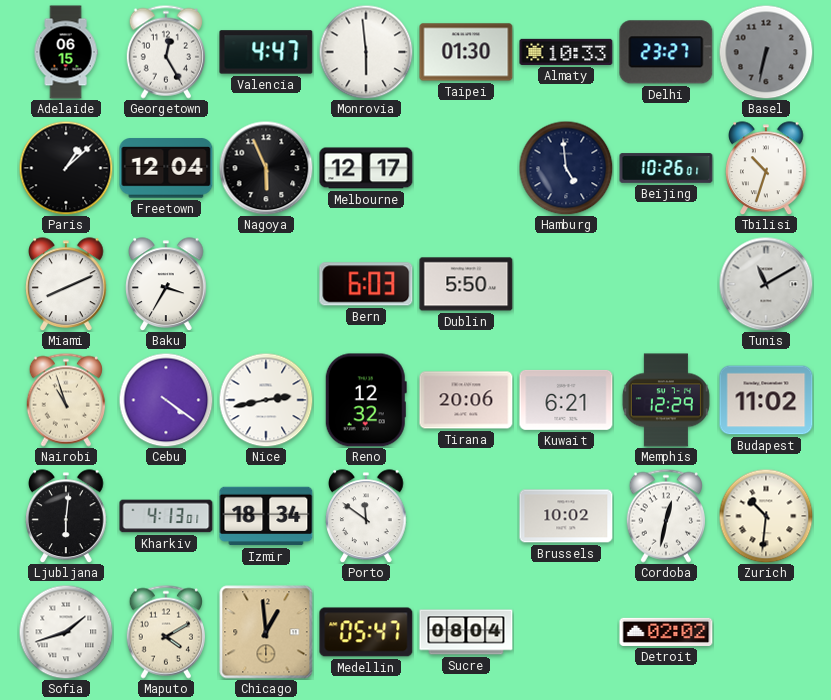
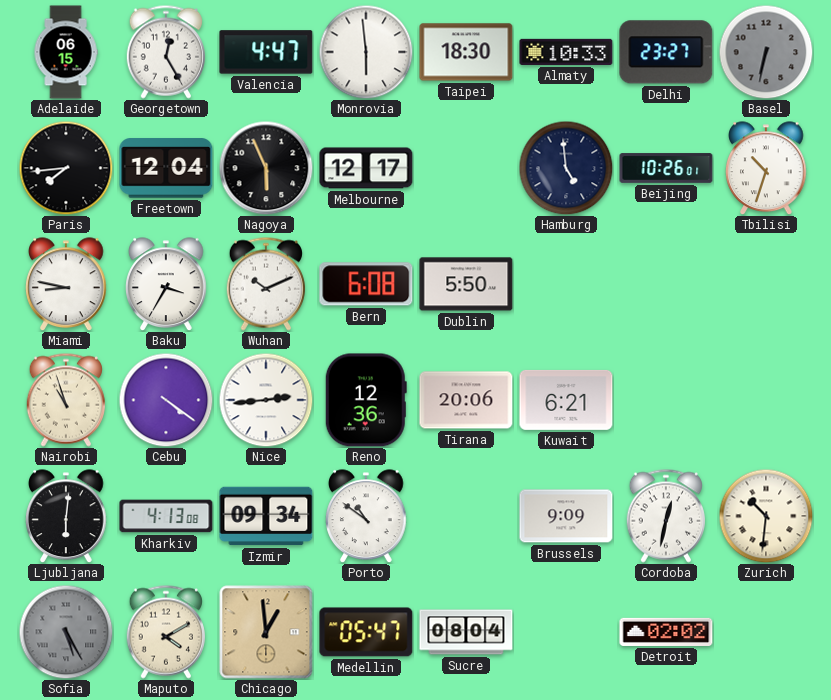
Taipei: 01:30 -> 18:30
Paris: 1:08 -> 7:44
Miami: 8:11 -> 8:47
Wuhan: none -> 10:11
Bern: 6:03 -> 6:08
Tunis: 11:10 -> none
Nice: 2:43 -> 2:44
Reno: 12:32 -> 12:36
Memphis: 12:29 -> none
Budapest: 11:02 -> none
Kharkiv: 4:13:01 -> 4:13:08
Izmir: 18:34 -> 09:34
Porto: 11:51 -> 10:51
Brussels: 10:02 -> 9:09
Sofia: 1:42 -> 5:25
Sofia dial: white -> grey
